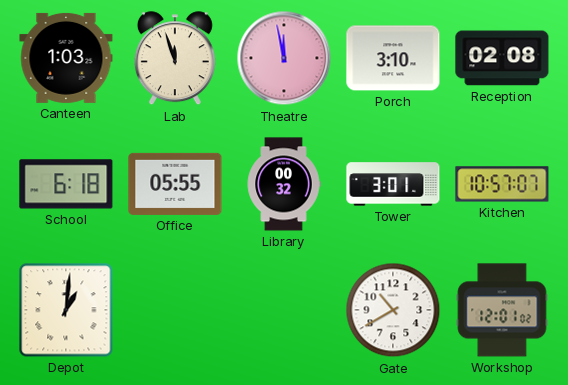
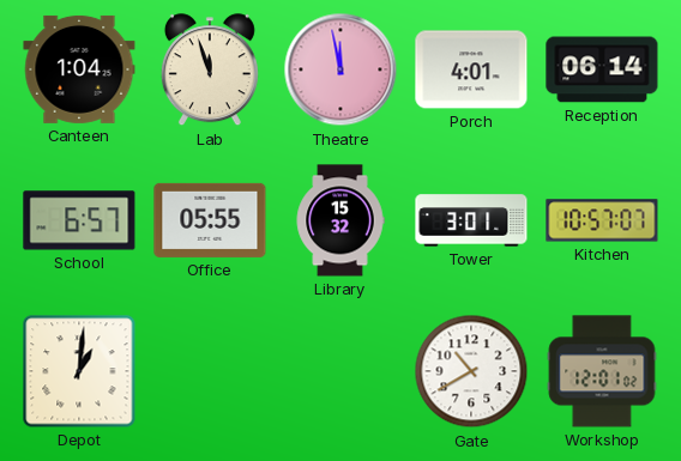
Canteen: 1:03 -> 1:04
Porch: 3:10 -> 4:01
Reception: 02:08 -> 06:14
School: 6:18 -> 6:57
Library: 00:32 -> 15:32
